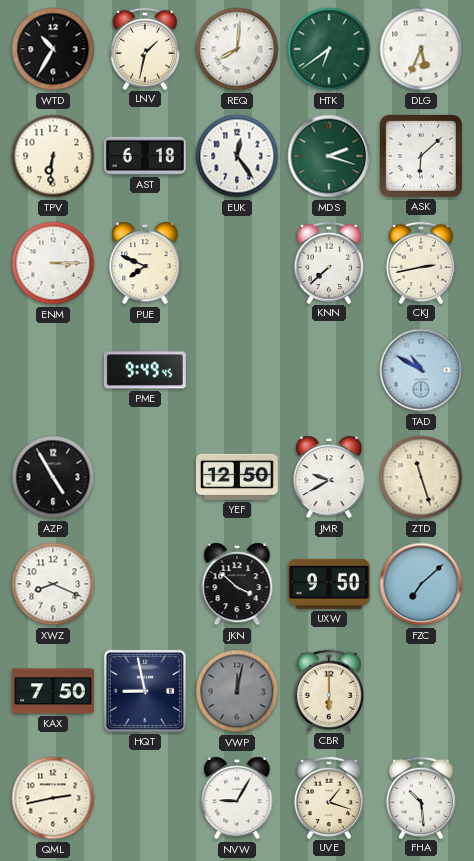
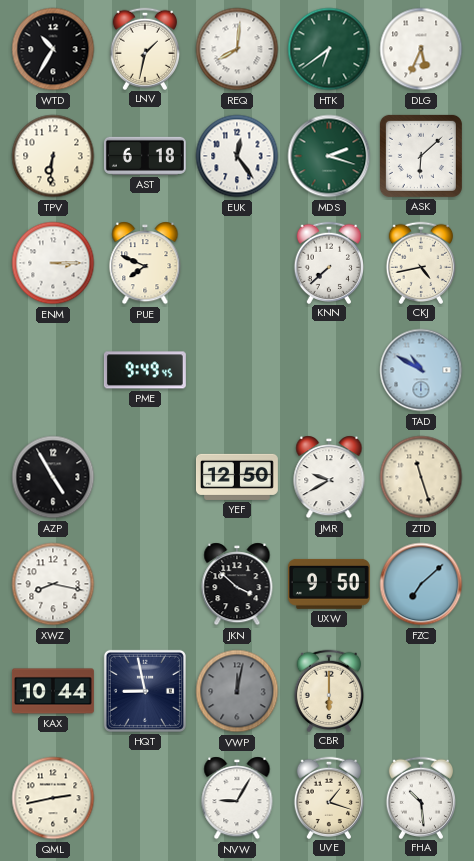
CKJ: 2:43 -> 4:43
XWZ: 8:19 -> 8:17
KAX: 7:50 -> 10:44
